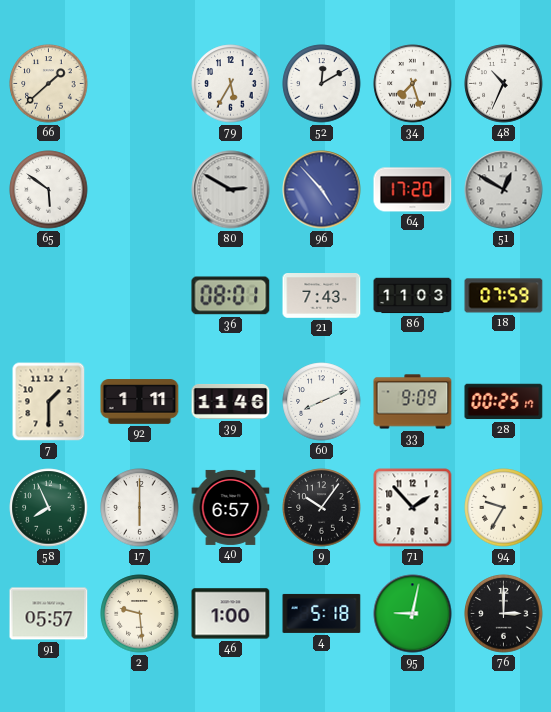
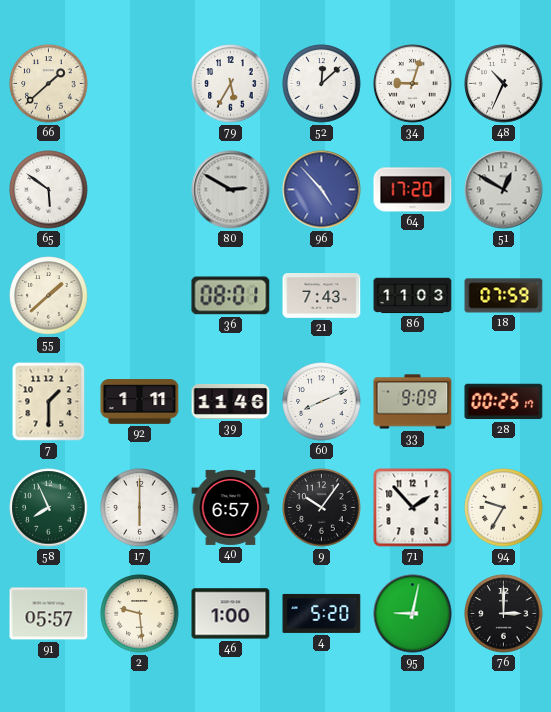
52: 12:10 -> 12:08
34: 7:27 -> 9:03
55: none -> 1:38
4: 5:18 -> 5:20
